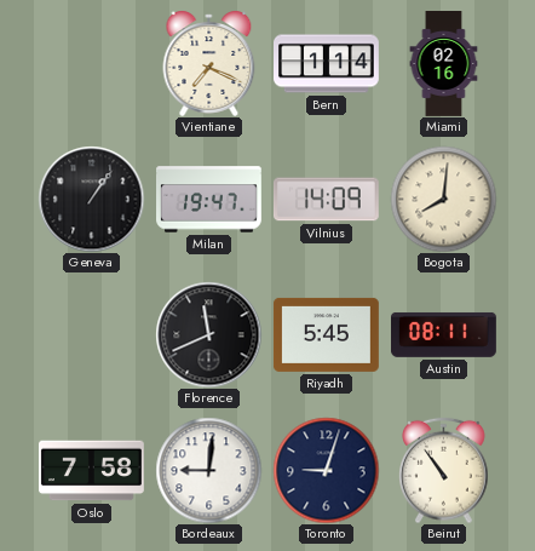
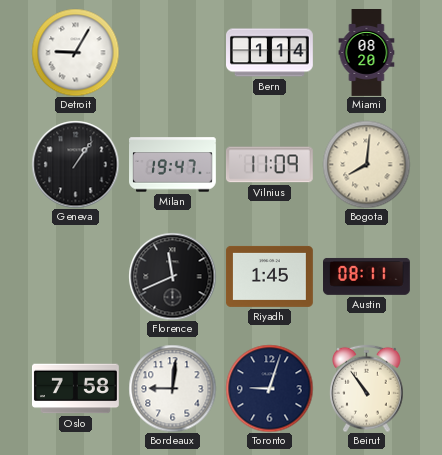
Detroit: none -> 9:05
Vientiane: 7:19 -> none
Miami: 02:16 -> 08:20
Vilnius: 14:09 -> 11:09
Riyadh: 5:45 -> 1:45
